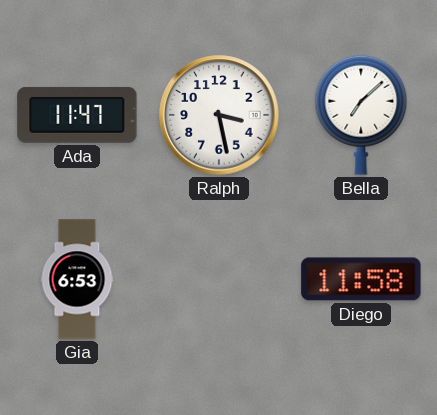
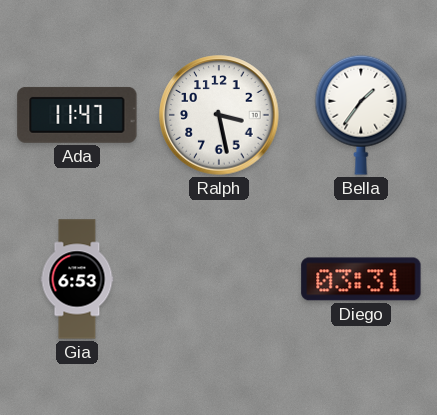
Bella: 7:08 -> 1:36
Diego: 11:58 -> 03:31
